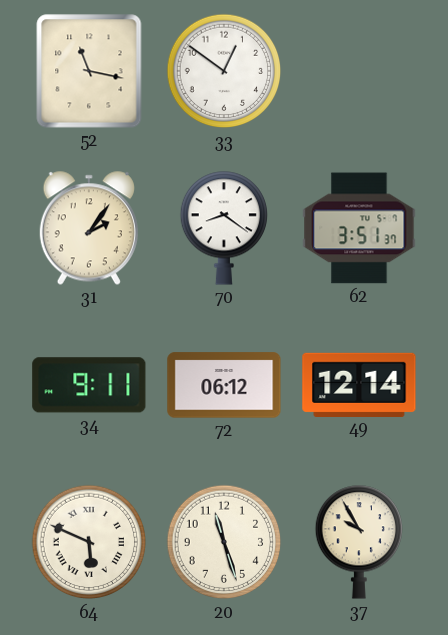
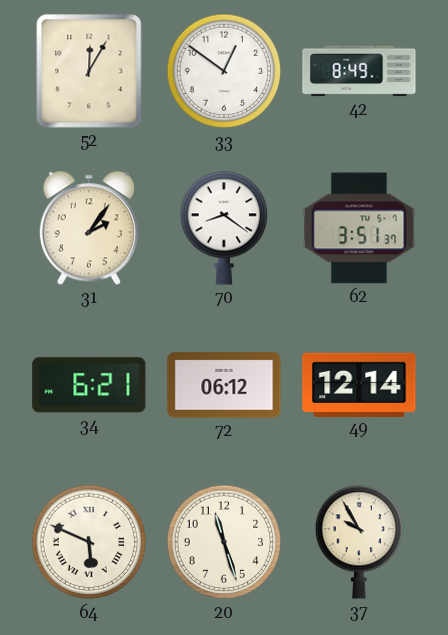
52: 11:17 -> 12:05
42: none -> 8:49
34: 9:11 -> 6:21
